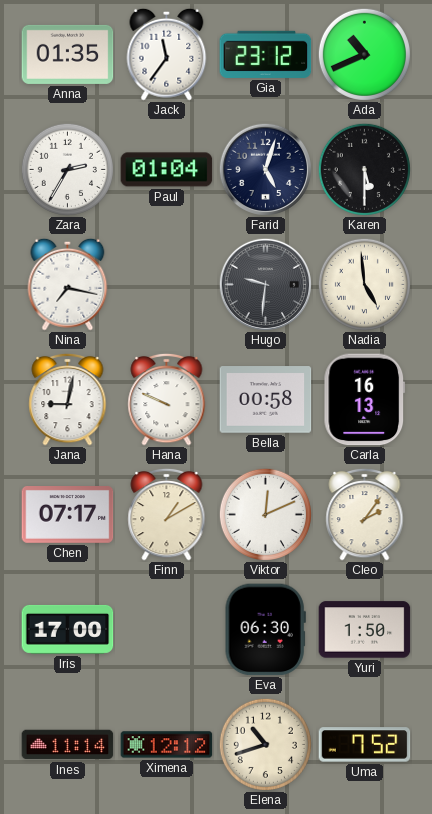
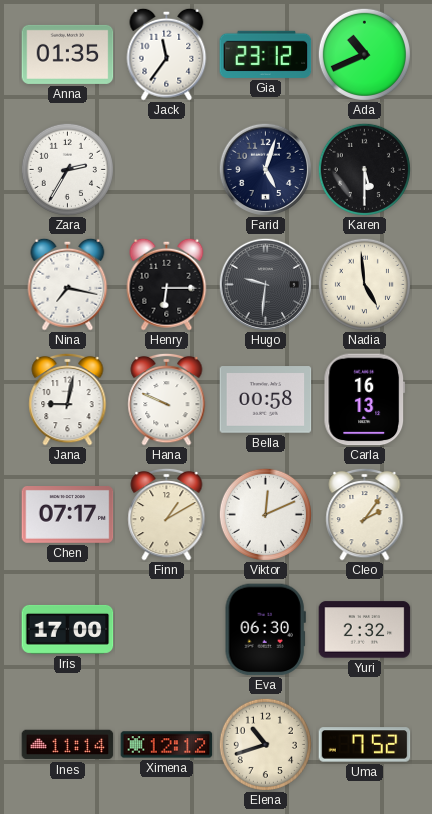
Paul: 01:04 -> none
Henry: none -> 6:15
Yuri: 1:50 -> 2:32
